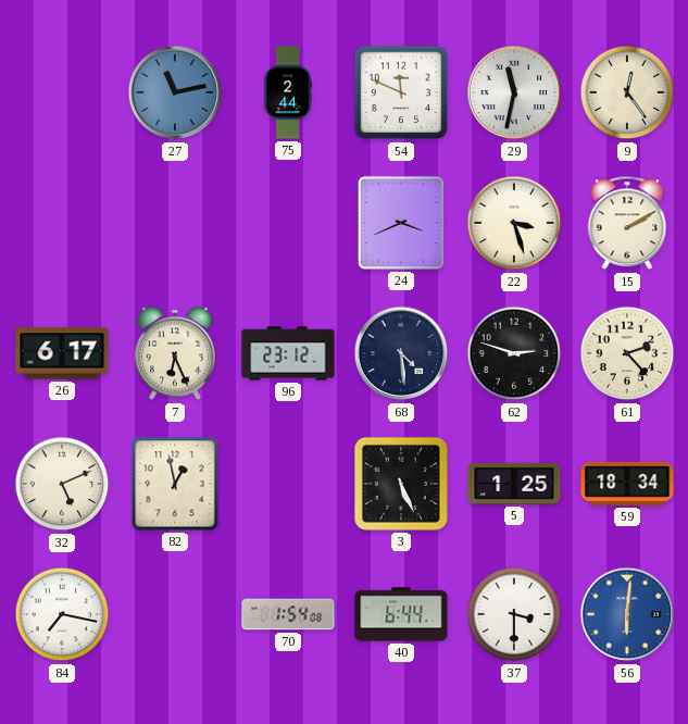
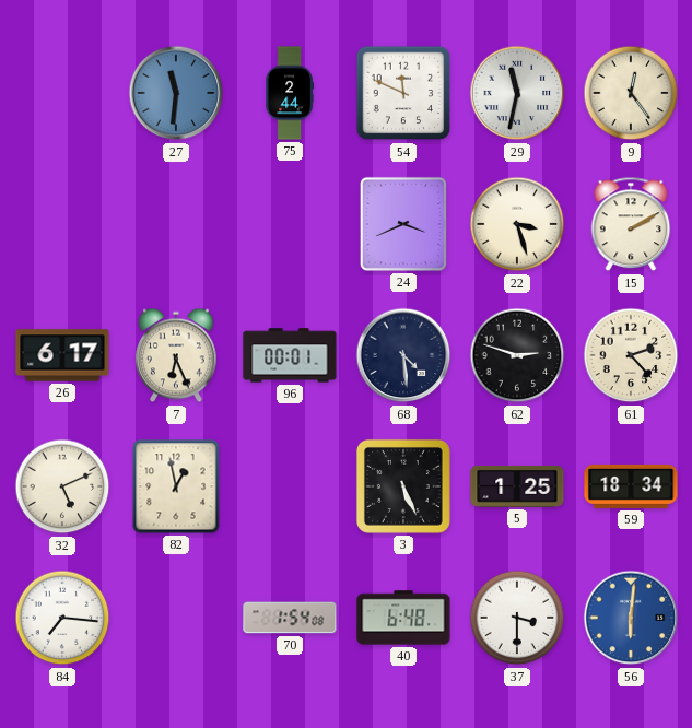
27: 11:13 -> 11:31
96: 23:12 -> 00:01
84: 7:17 -> 7:16
40: 6:44 -> 6:48
